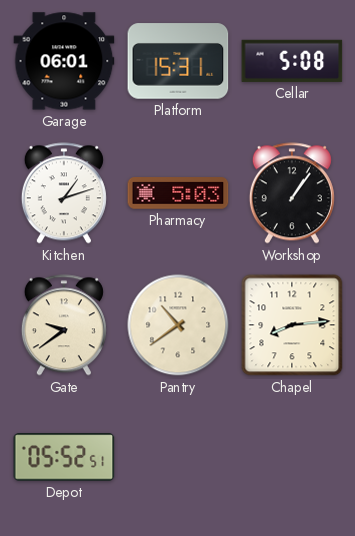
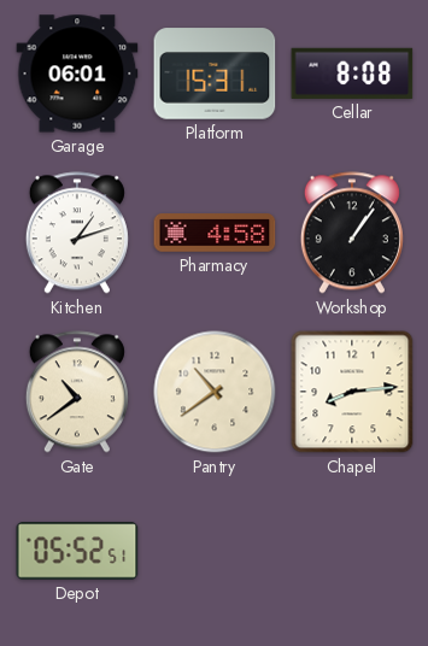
Cellar: 5:08 -> 8:08
Pharmacy: 5:03 -> 4:58
Gate: 9:39 -> 10:39
